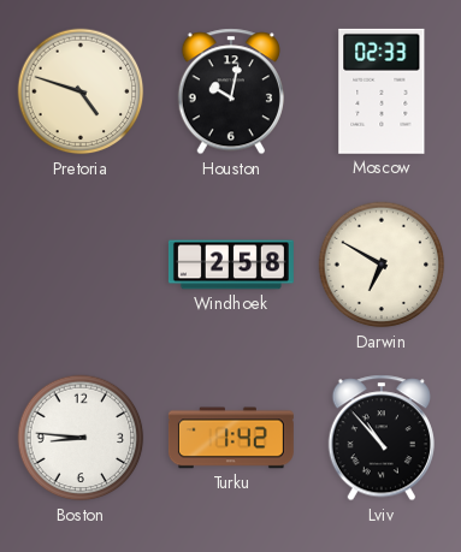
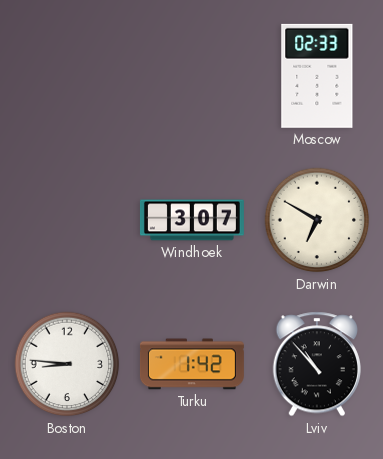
Pretoria: 4:48 -> none
Houston: 10:02 -> none
Windhoek: 2:58 -> 3:07
